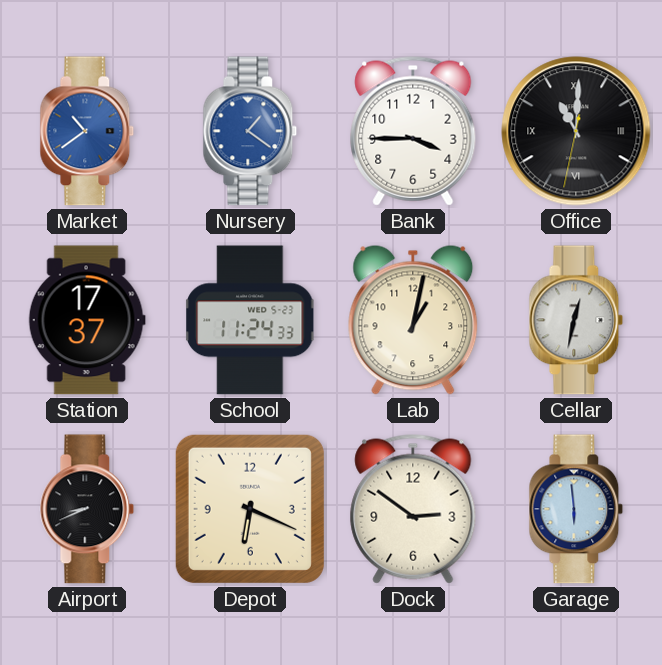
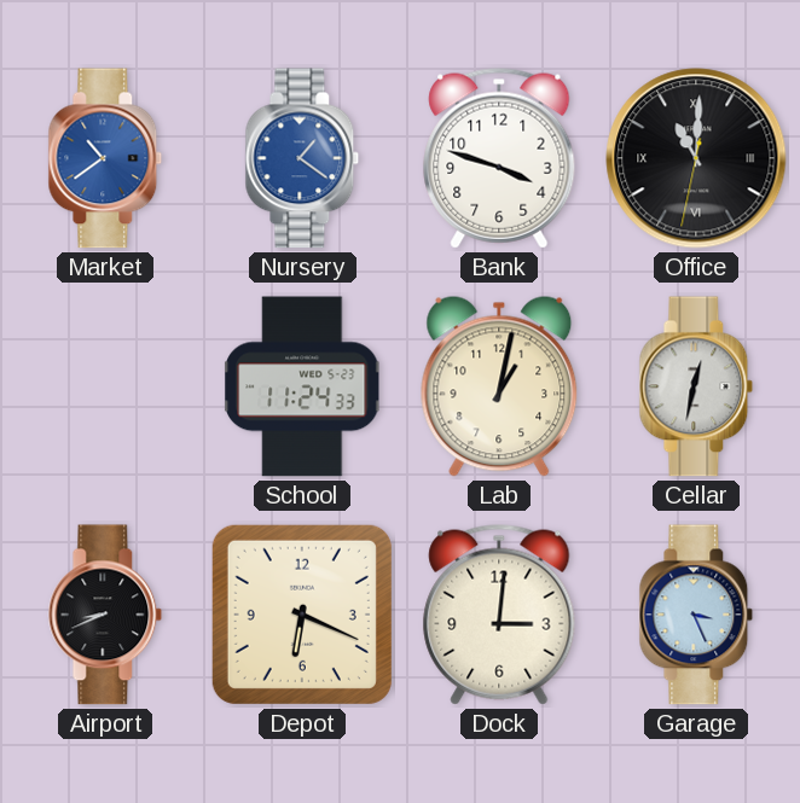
Bank: 3:45 -> 3:48
Station: 17:37 -> none
Dock: 2:51 -> 3:01
Garage: 5:59 -> 3:26
